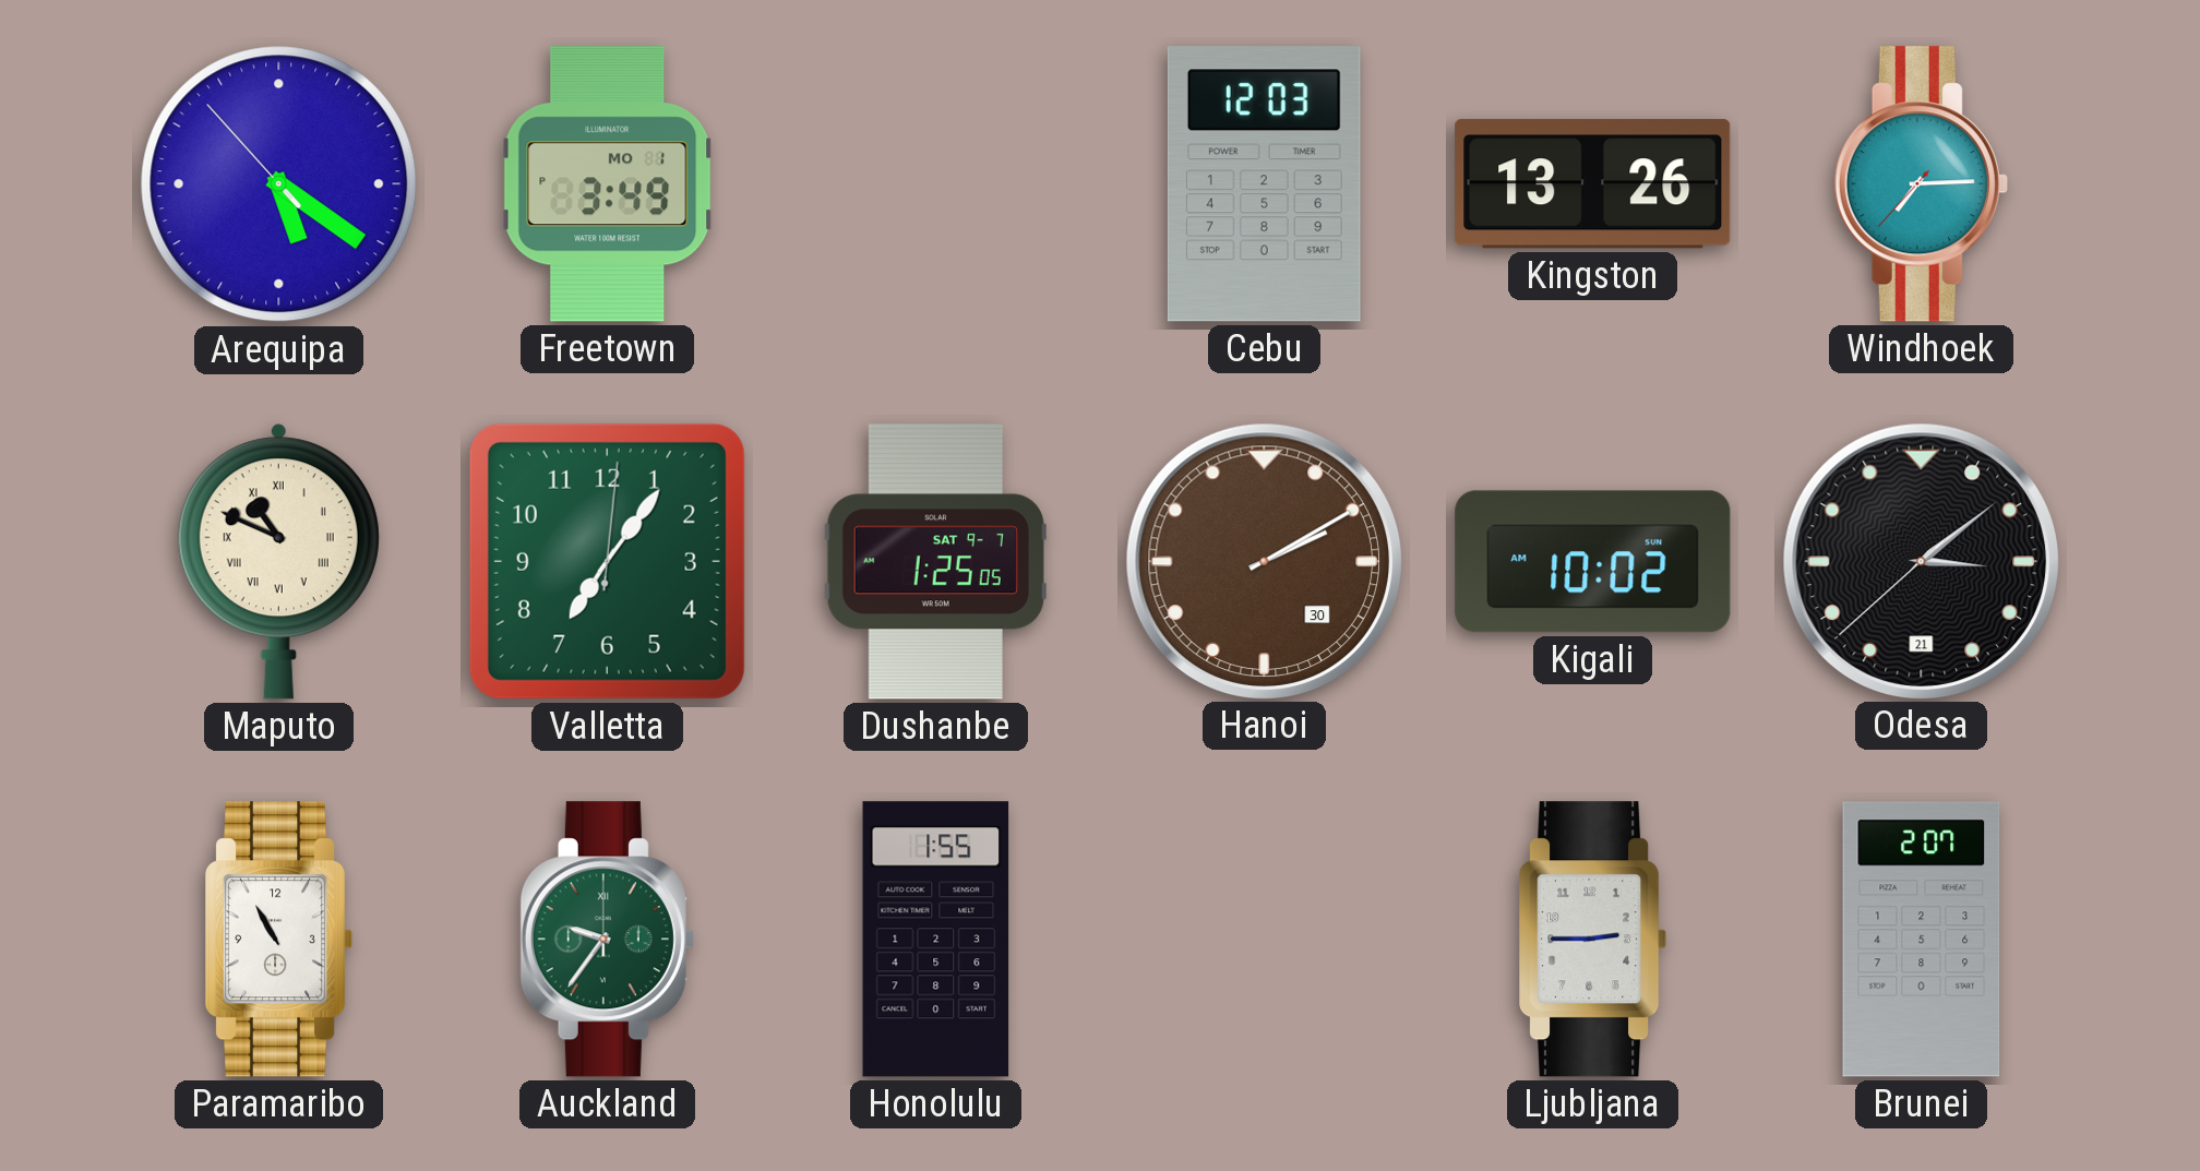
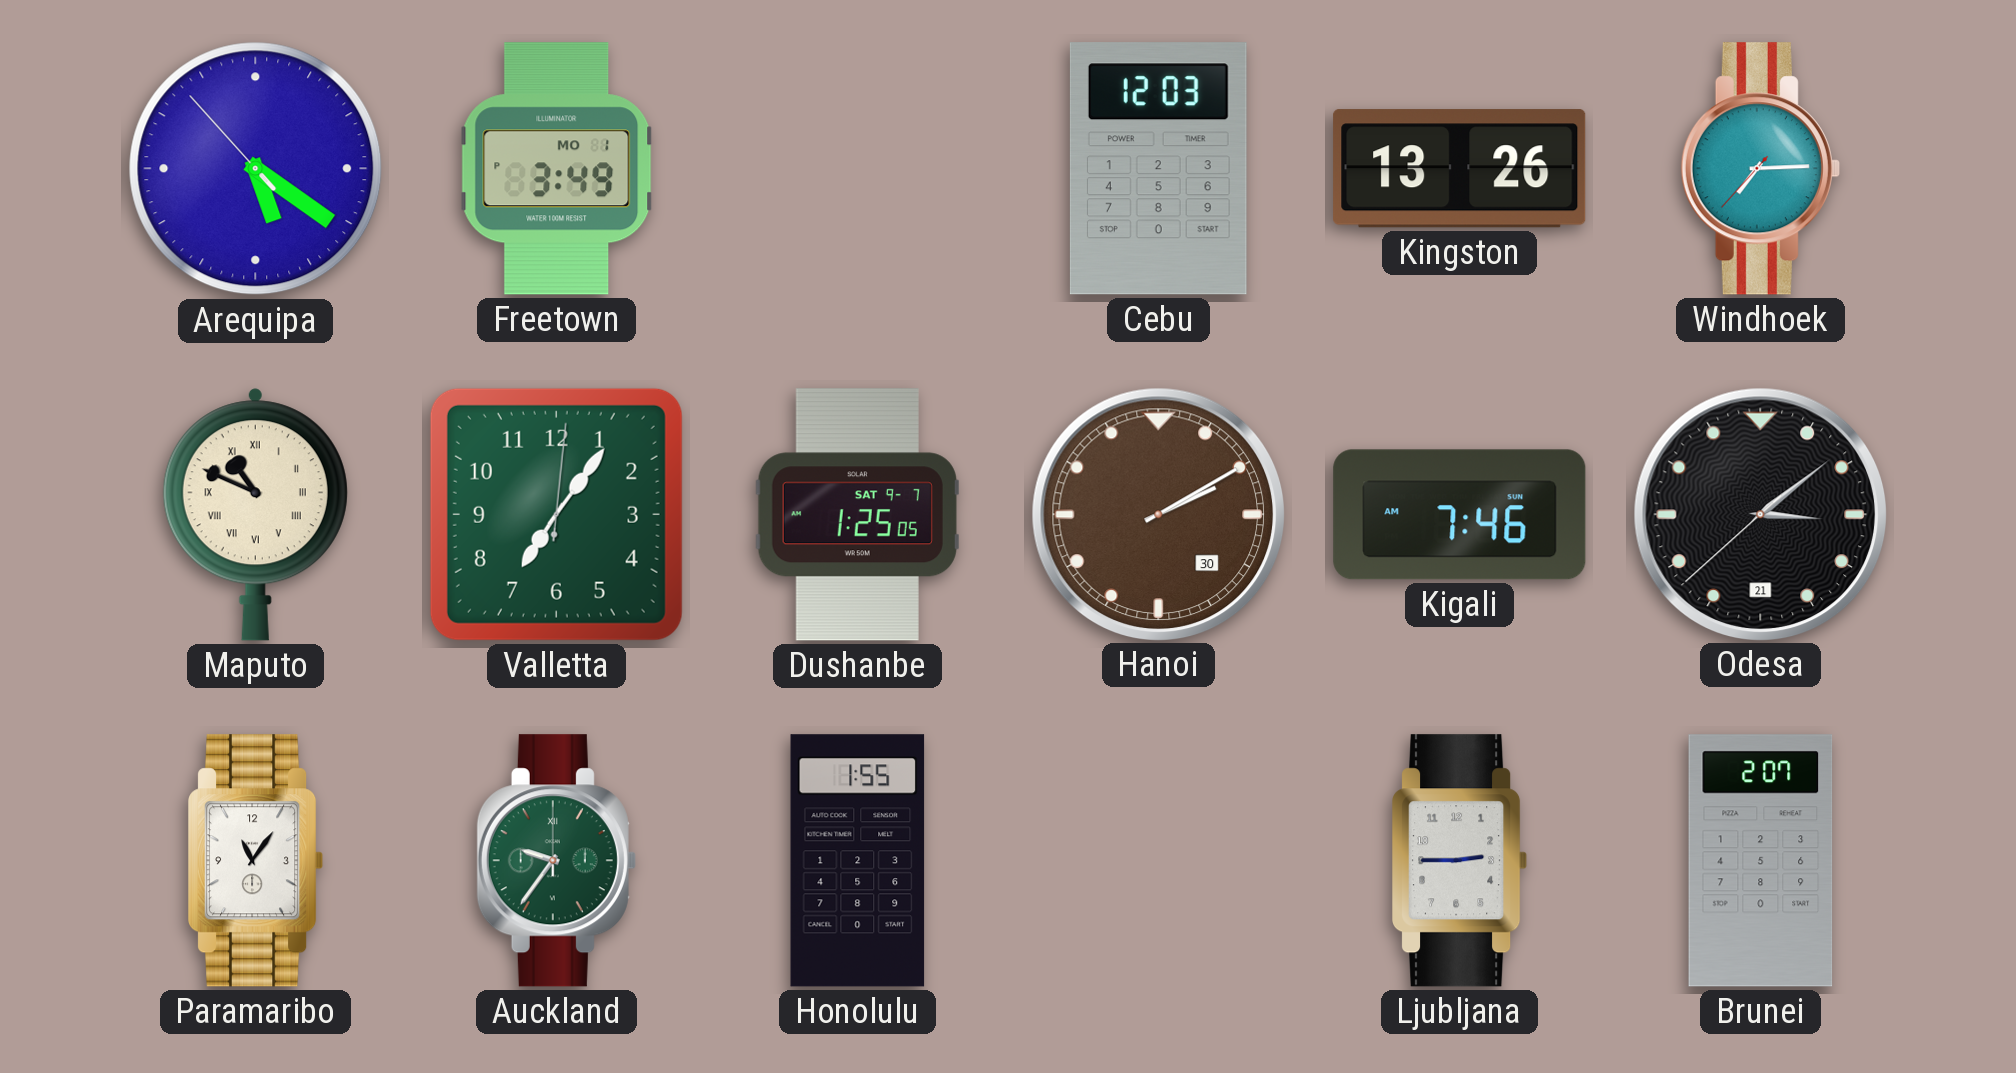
Kigali: 10:02 -> 7:46
Paramaribo: 10:55 -> 11:06
